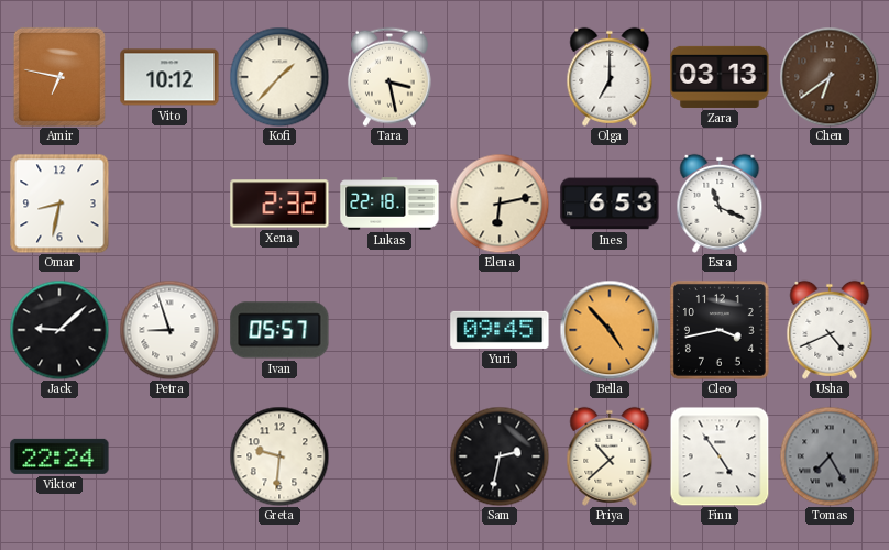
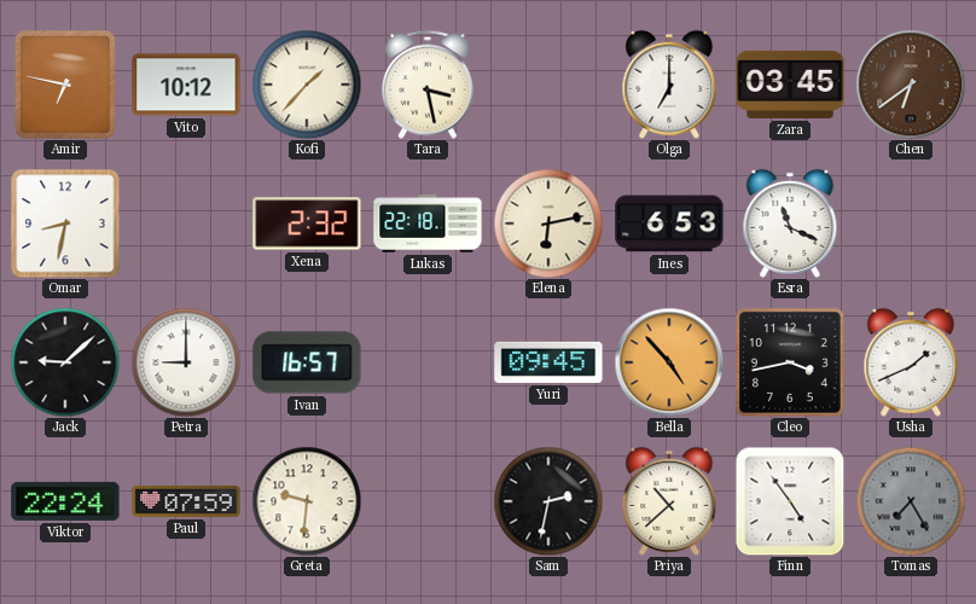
Zara: 03:13 -> 03:45
Petra: 8:57 -> 9:00
Ivan: 05:57 -> 16:57
Usha: 4:41 -> 1:41
Paul: none -> 07:59
